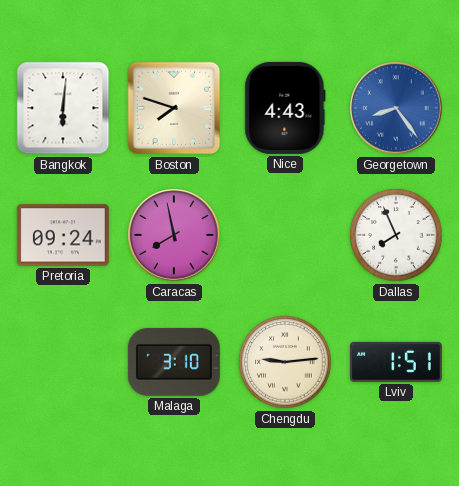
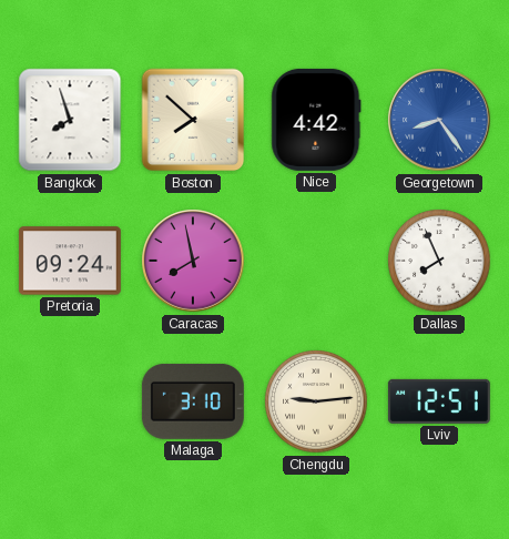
Bangkok: 6:01 -> 7:57
Boston: 7:48 -> 7:52
Nice: 4:43 -> 4:42
Lviv: 1:51 -> 12:51
